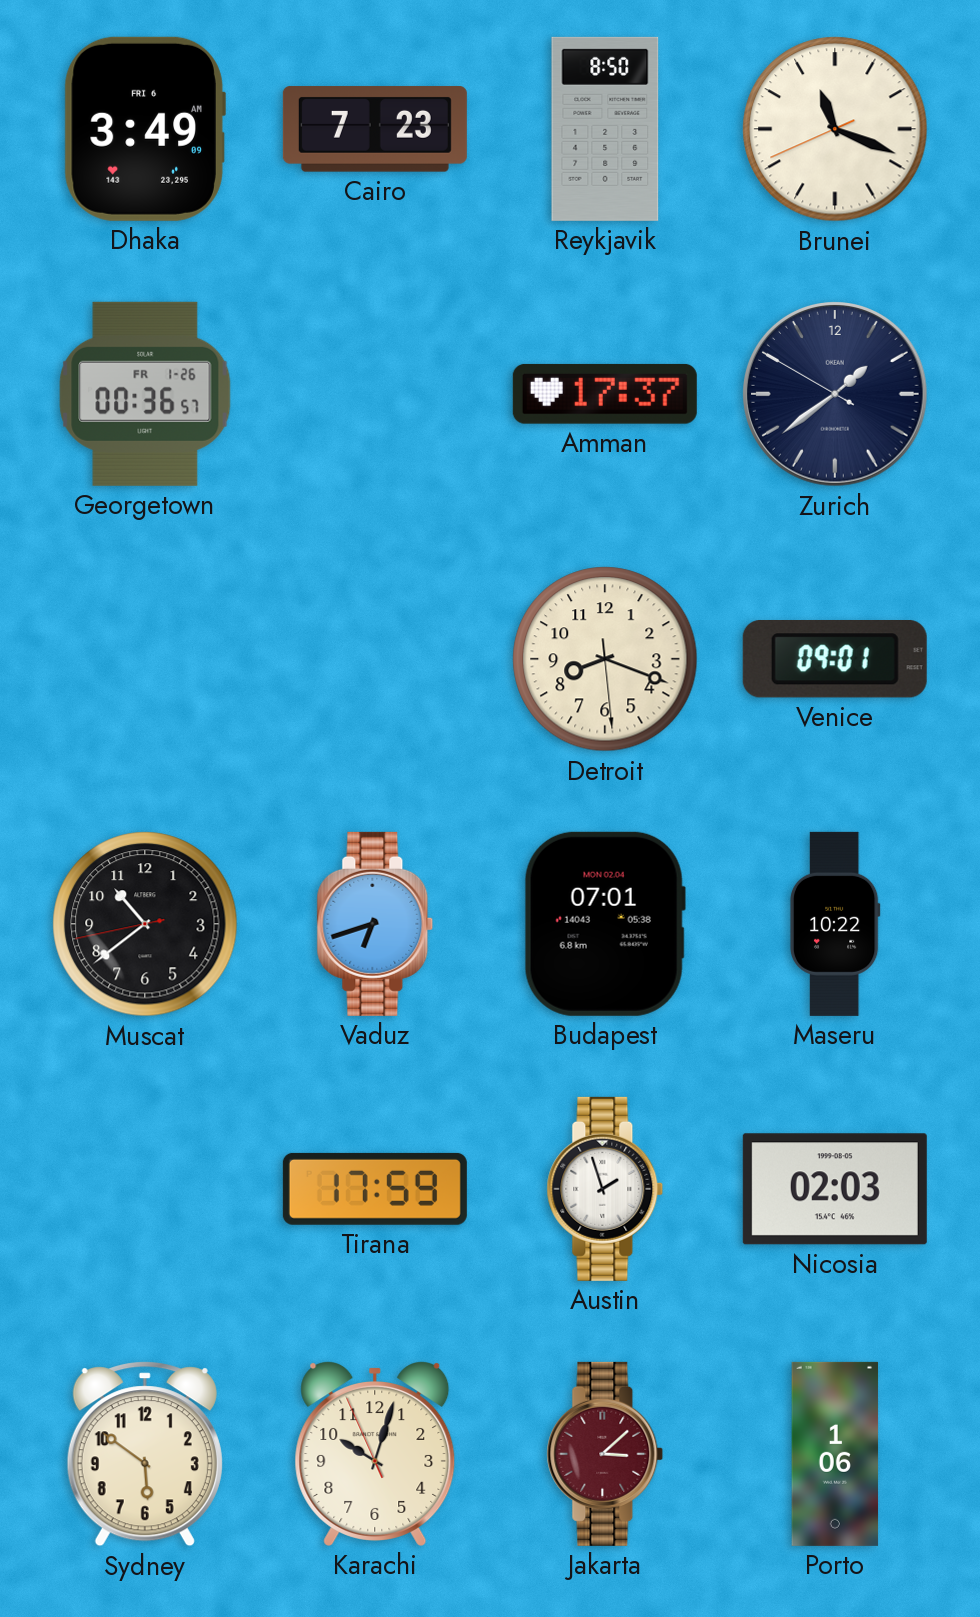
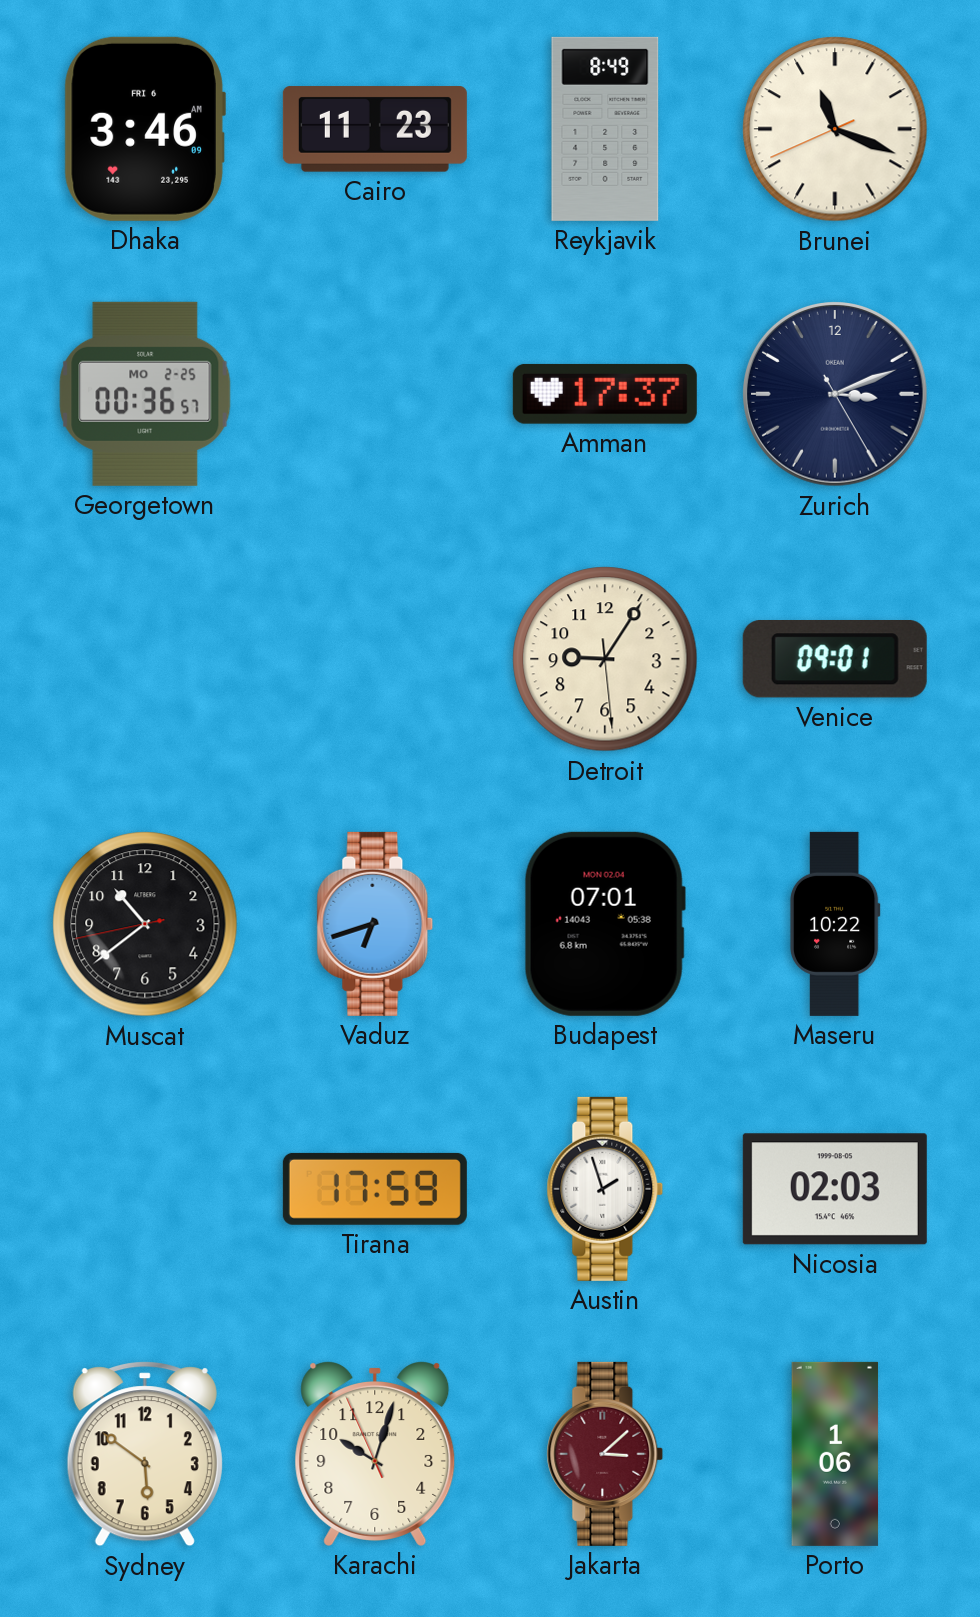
Dhaka: 3:49 -> 3:46
Cairo: 7:23 -> 11:23
Reykjavik: 8:50 -> 8:49
Georgetown date: FR 1-26 -> MO 2-25
Zurich: 1:38 -> 3:11
Detroit: 8:18 -> 9:05
